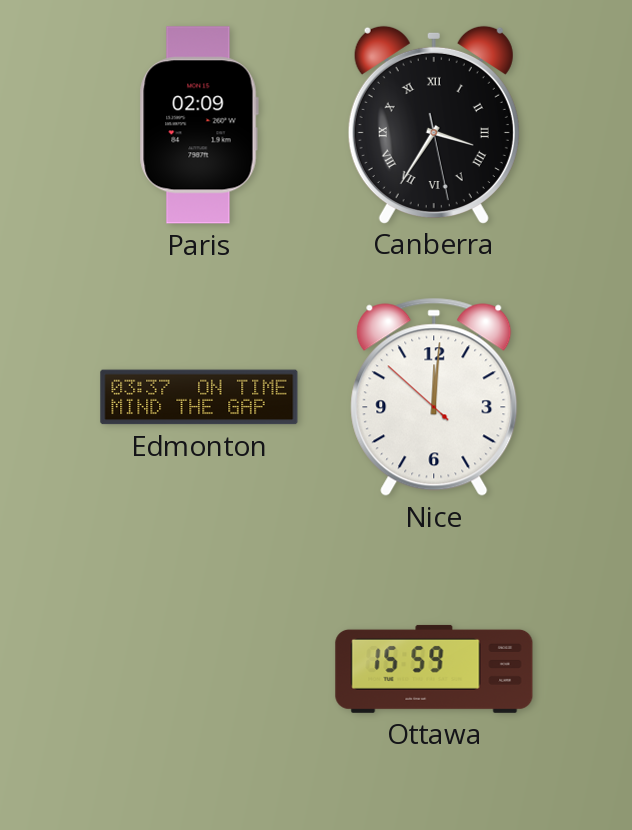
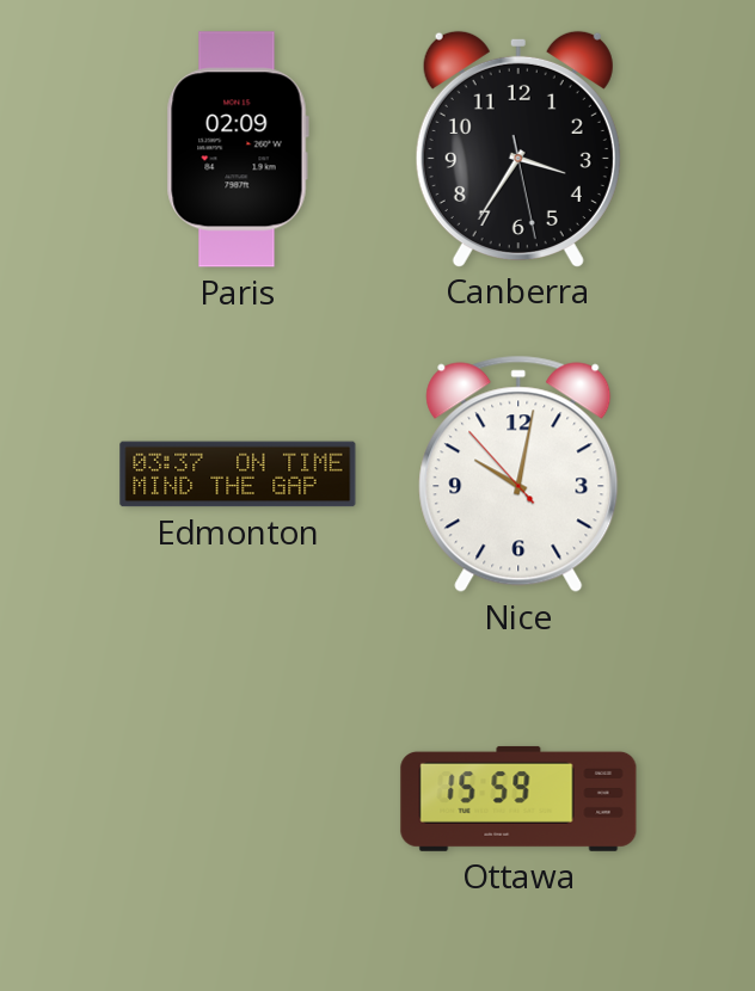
Canberra numerals: Roman -> Arabic
Nice: 12:00 -> 10:01
